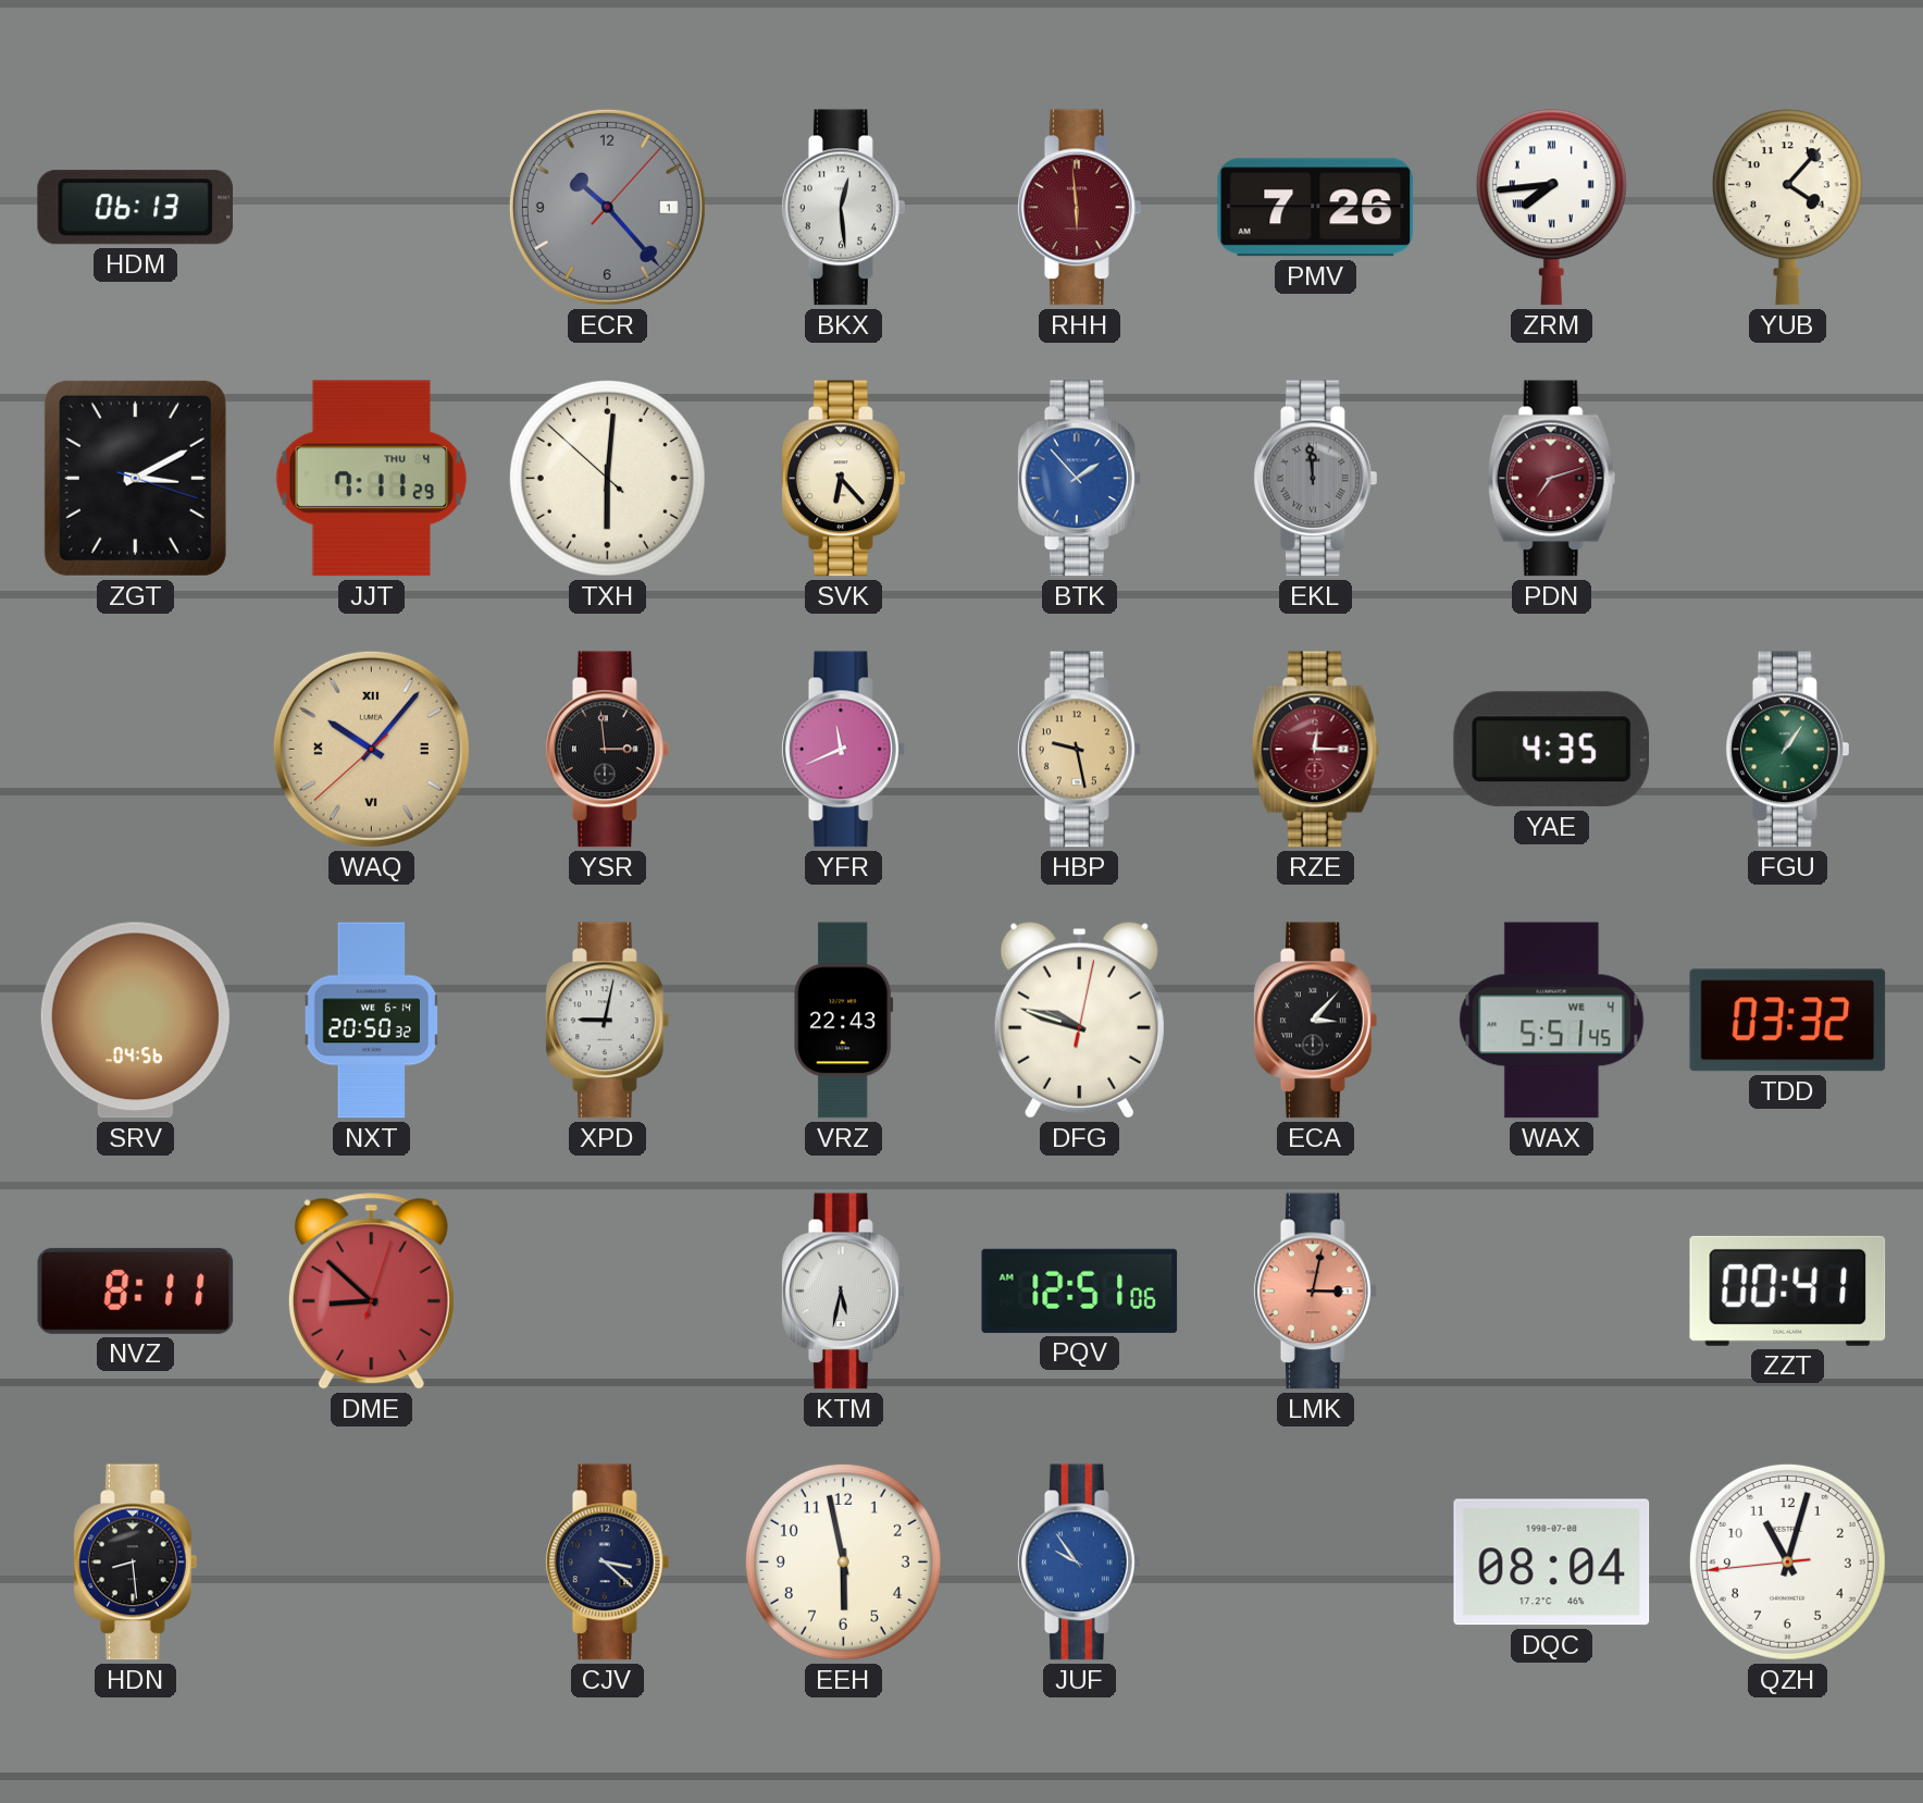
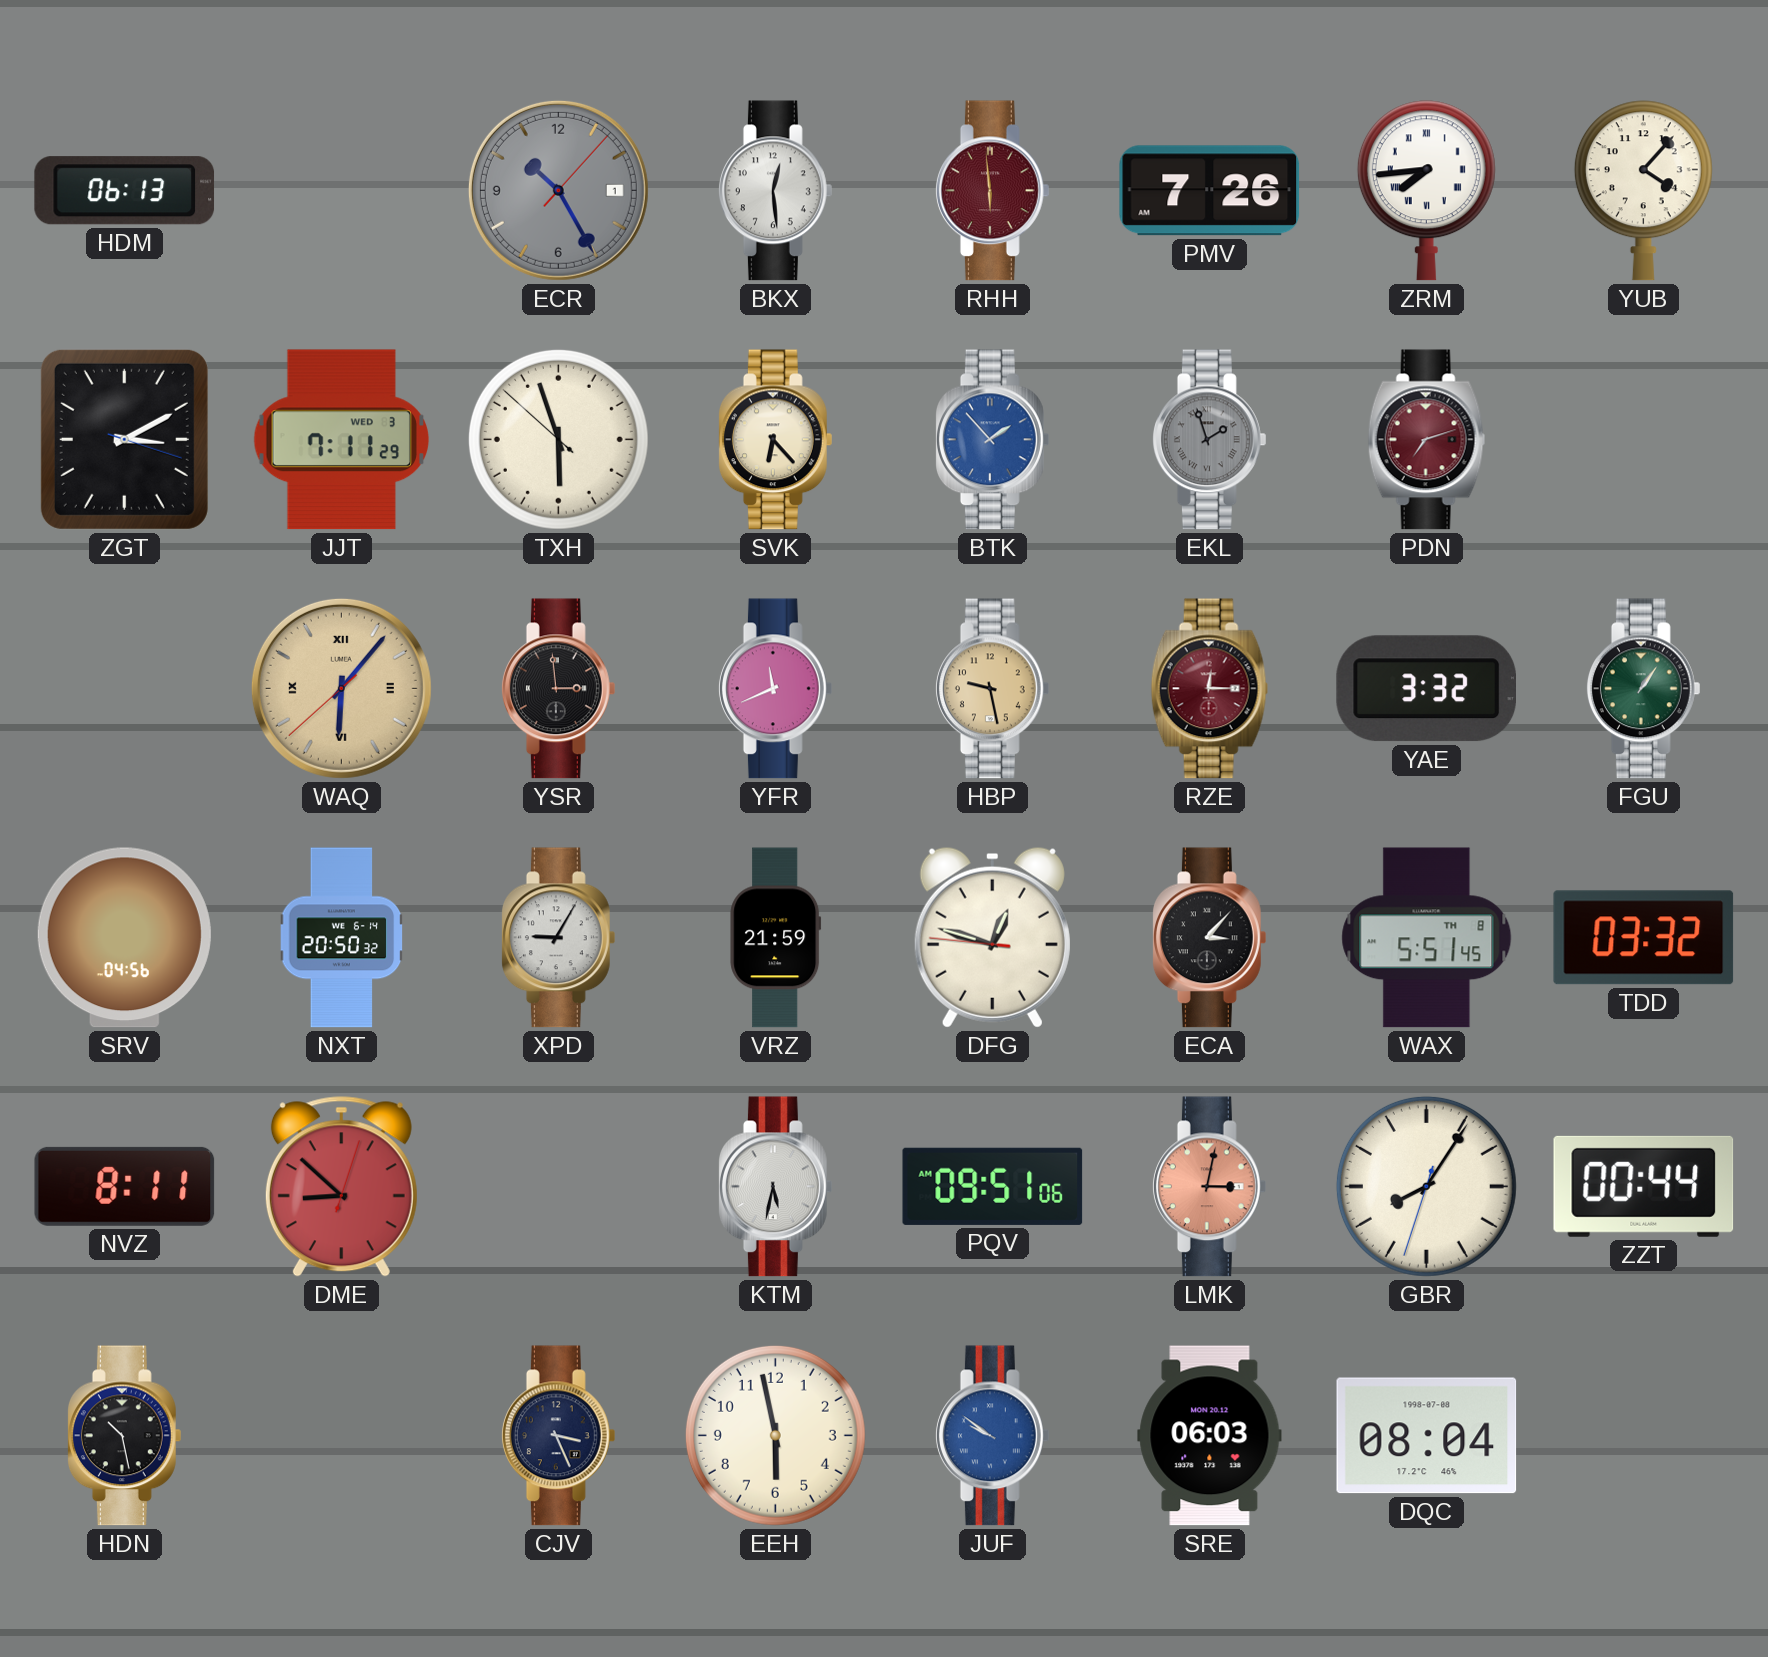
ECR: 10:23 -> 10:25
JJT date: THU 4 -> WED 3
TXH: 6:00 -> 5:56
EKL: 11:59 -> 1:57
WAQ: 10:06 -> 6:06
YAE: 4:35 -> 3:32
XPD: 9:02 -> 9:05
VRZ: 22:43 -> 21:59
DFG: 9:48 -> 12:47
WAX date: WE 4 -> TH 8
PQV: 12:51 -> 09:51
GBR: none -> 8:05
ZZT: 00:41 -> 00:44
HDN: 8:29 -> 10:28
CJV: 3:22 -> 3:26
JUF: 9:54 -> 9:51
SRE: none -> 06:03
QZH: 11:02 -> none
